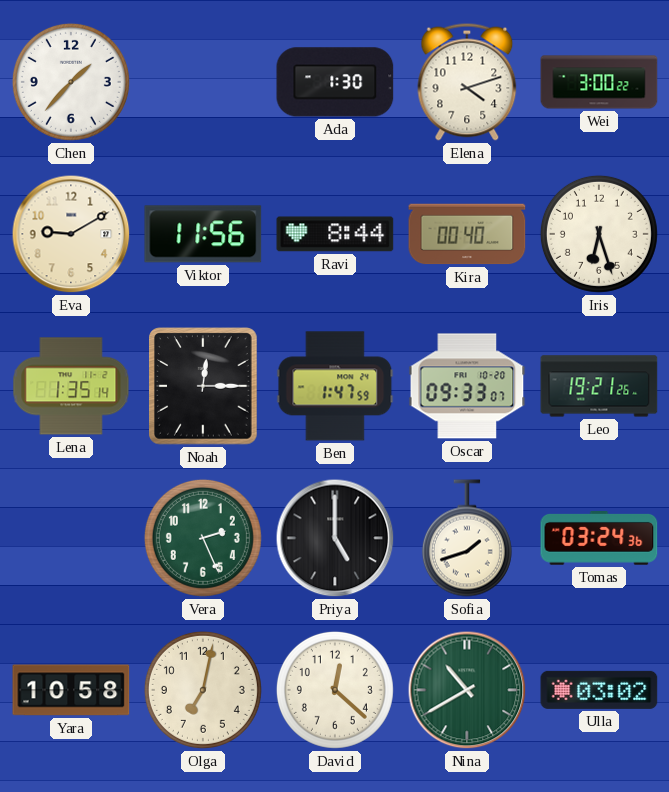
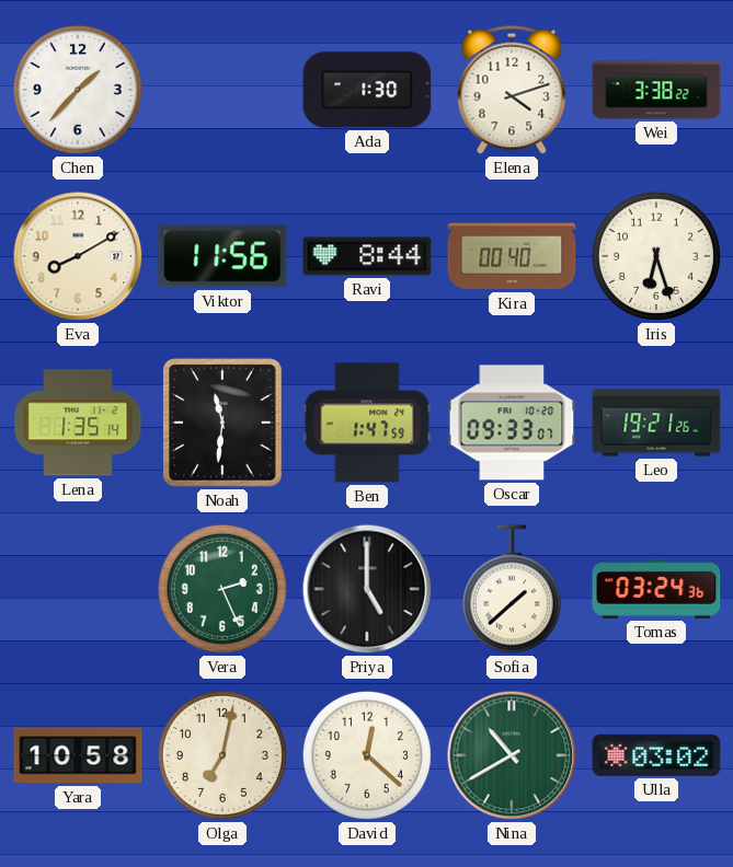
Wei: 3:00 -> 3:38
Eva: 9:10 -> 8:10
Noah: 12:15 -> 11:31
Sofia: 1:42 -> 1:38
